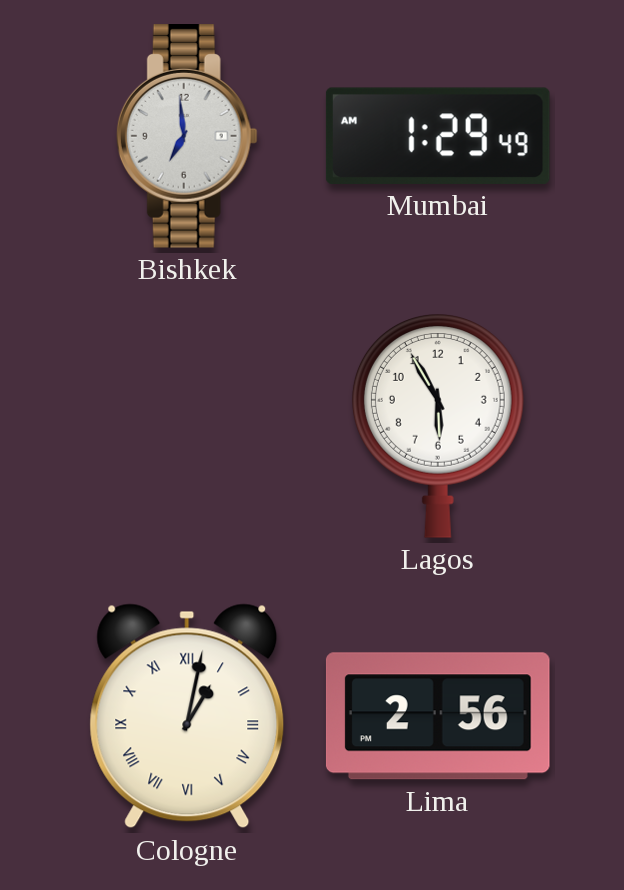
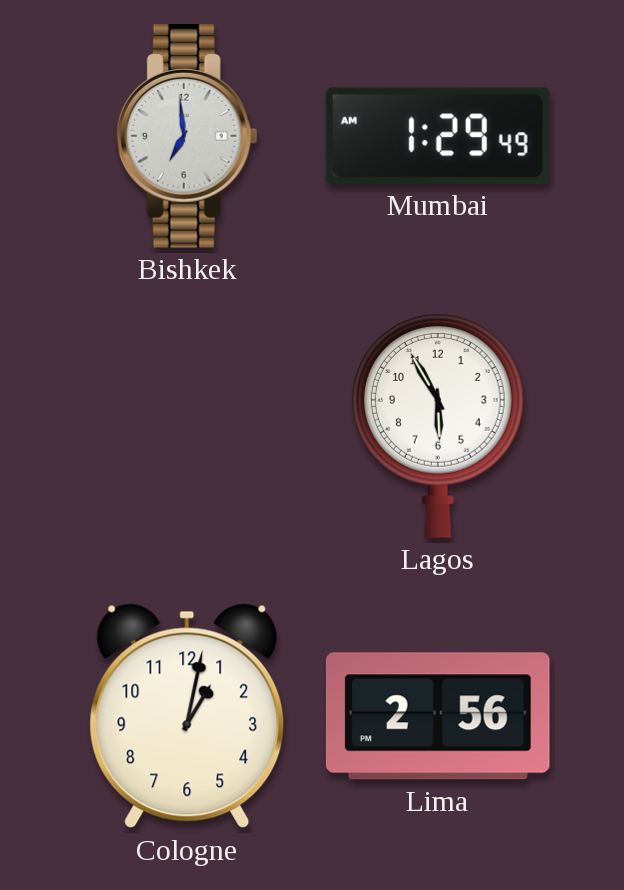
Cologne numerals: Roman -> Arabic
